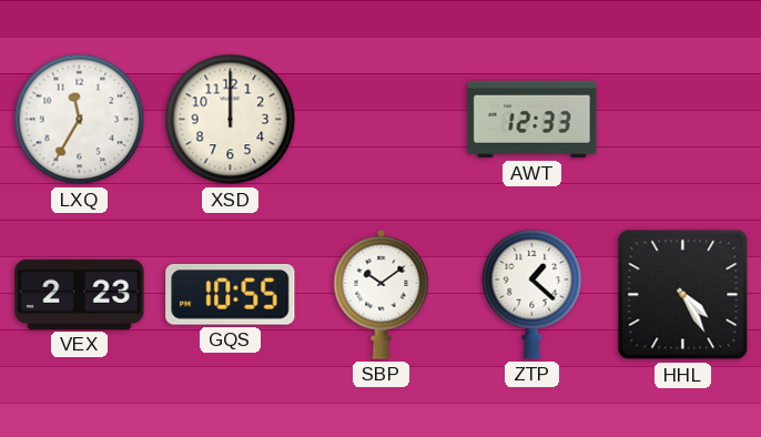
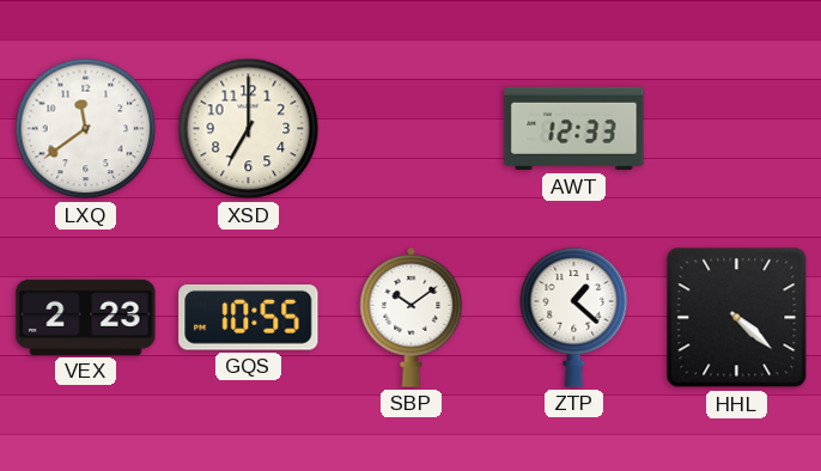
LXQ: 11:35 -> 11:39
XSD: 12:00 -> 7:00
HHL: 4:25 -> 4:22
